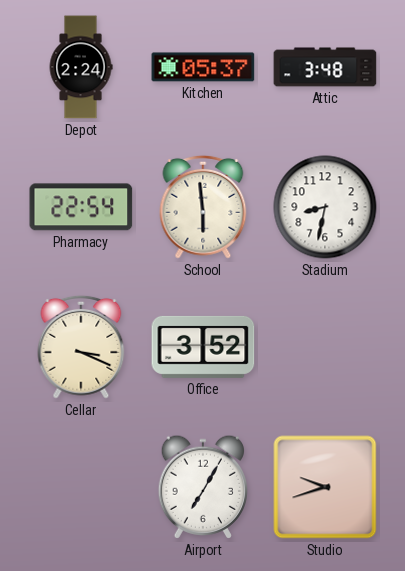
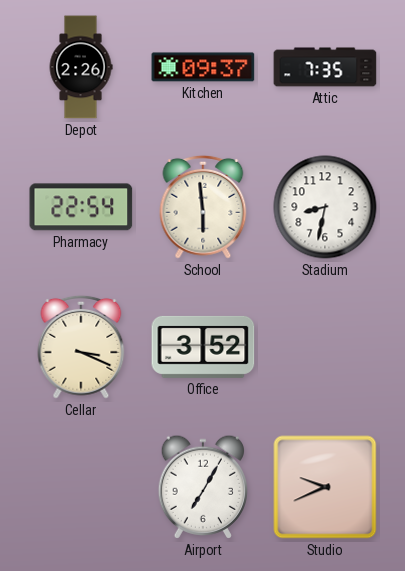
Depot: 2:24 -> 2:26
Kitchen: 05:37 -> 09:37
Attic: 3:48 -> 7:35
Studio: 9:42 -> 9:41
